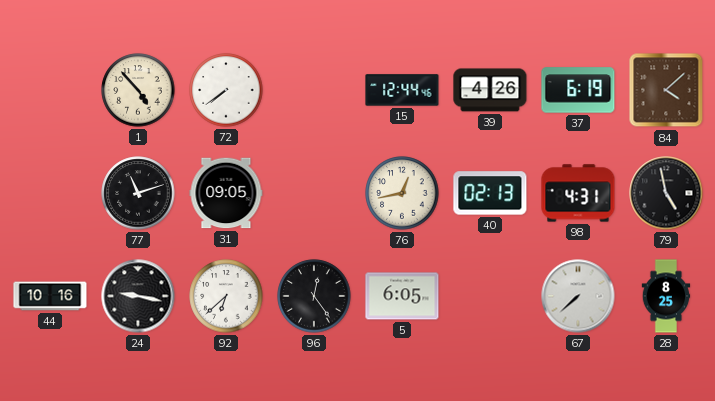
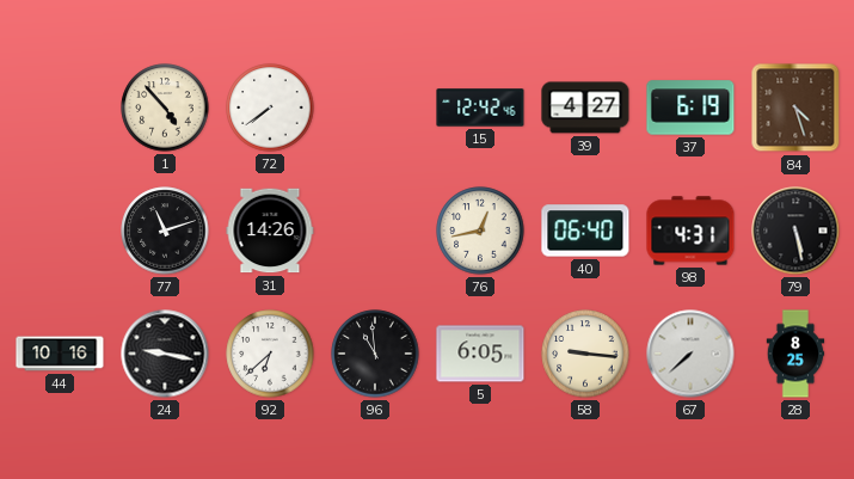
15: 12:44 -> 12:42
39: 4:26 -> 4:27
84: 4:08 -> 4:27
31: 09:05 -> 14:26
40: 02:13 -> 06:40
79: 4:58 -> 5:28
96: 12:24 -> 10:59
58: none -> 9:16
